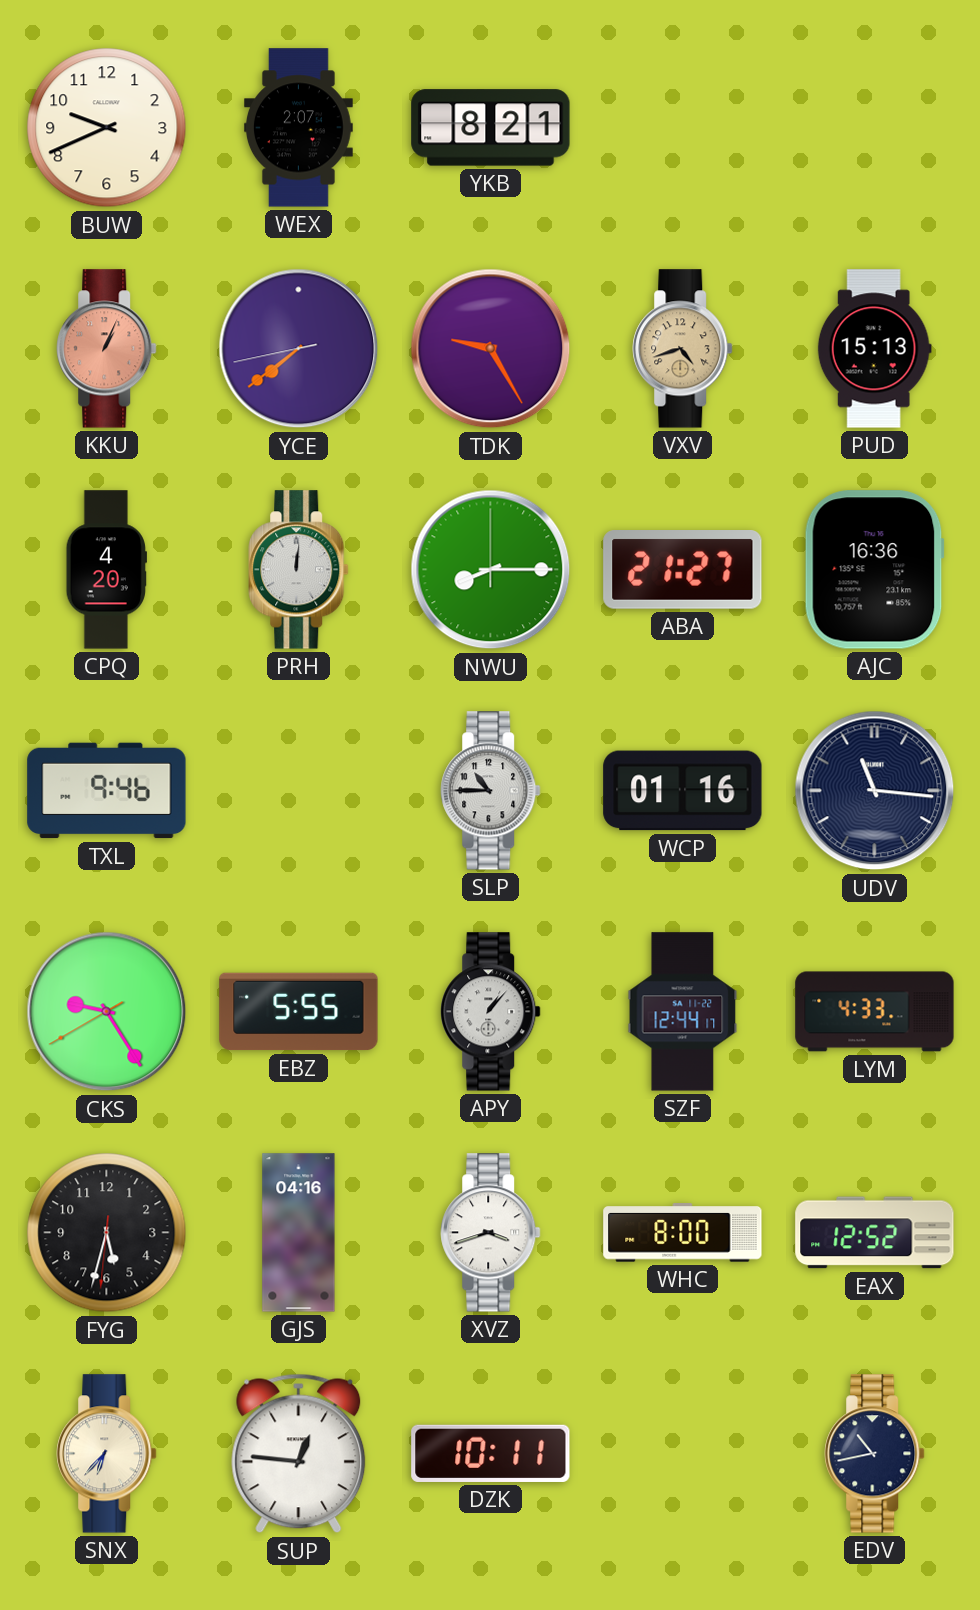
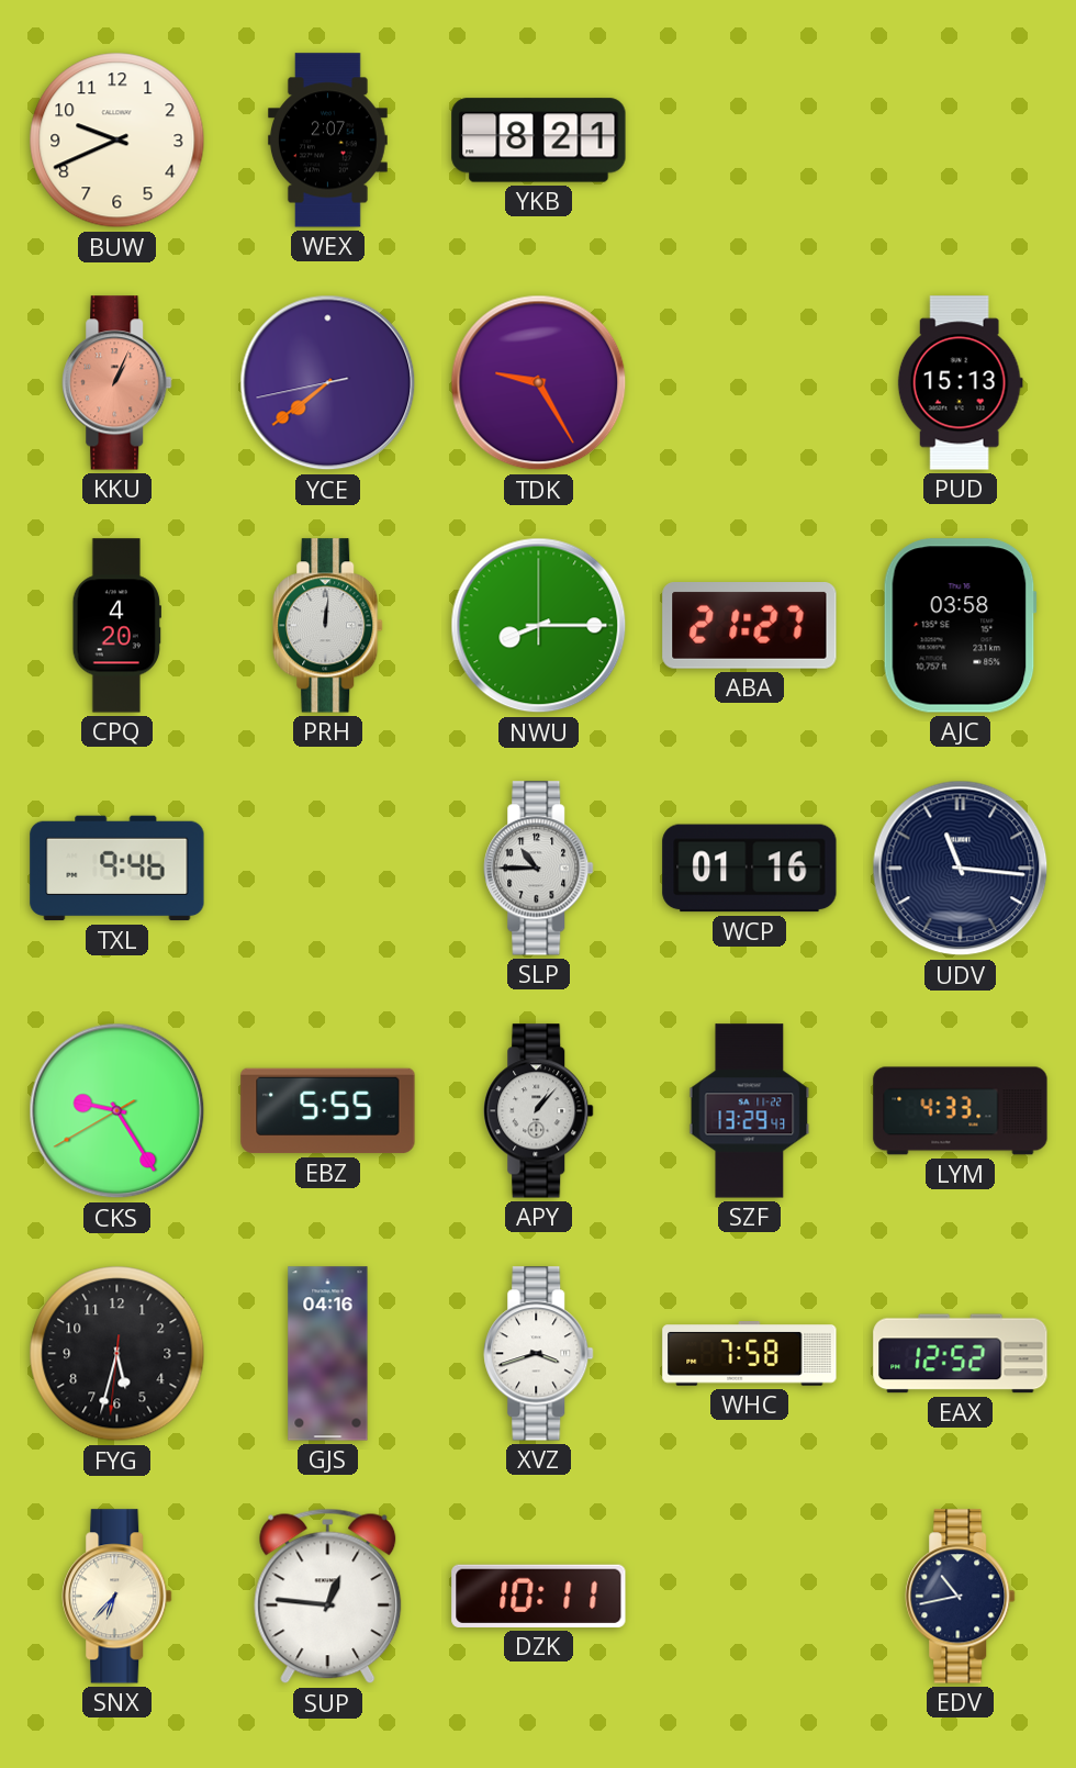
VXV: 4:42 -> none
AJC: 16:36 -> 03:58
SZF: 12:44 -> 13:29
WHC: 8:00 -> 7:58
